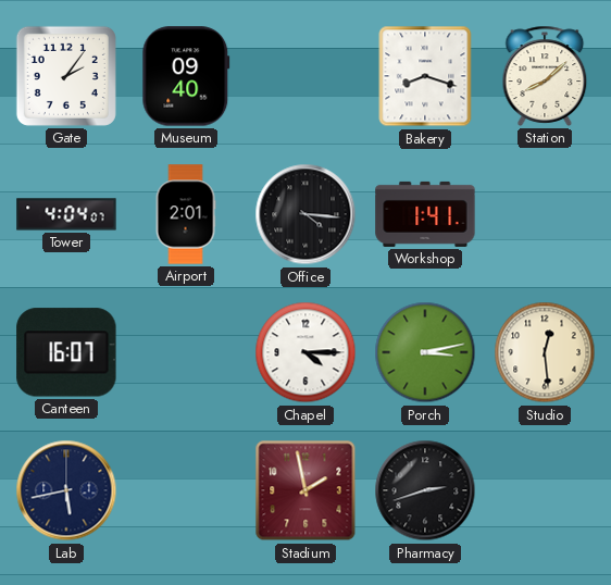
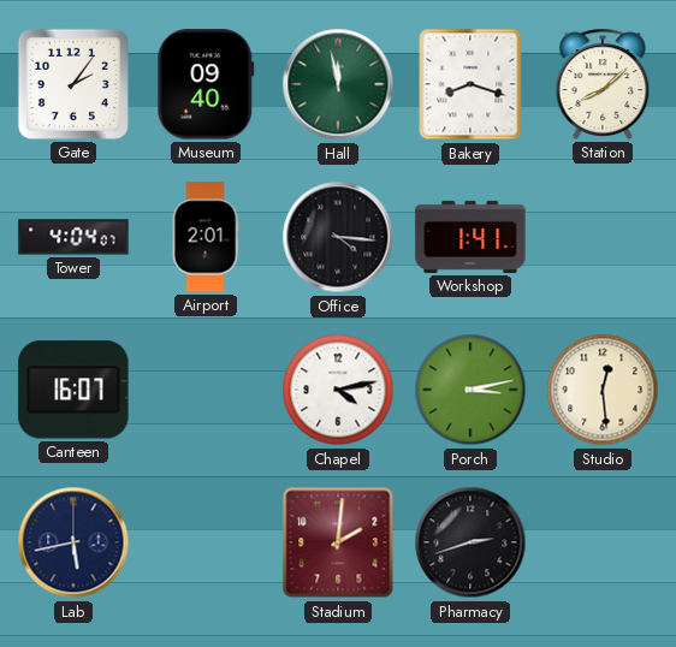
Hall: none -> 11:58
Chapel: 4:15 -> 4:13
Stadium: 1:58 -> 2:01
